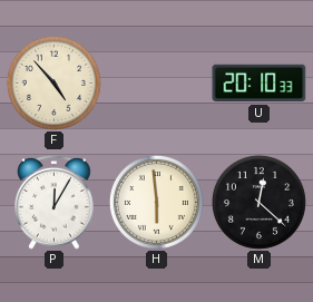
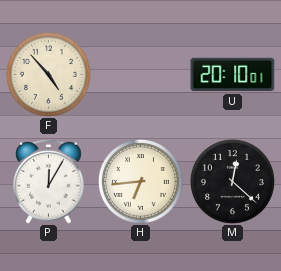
U: 20:10:33 -> 20:10:01
H: 5:59 -> 6:44
